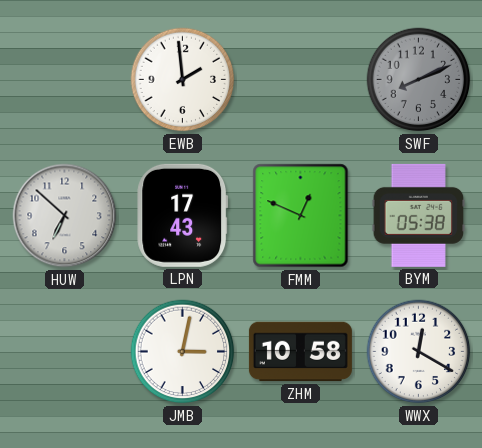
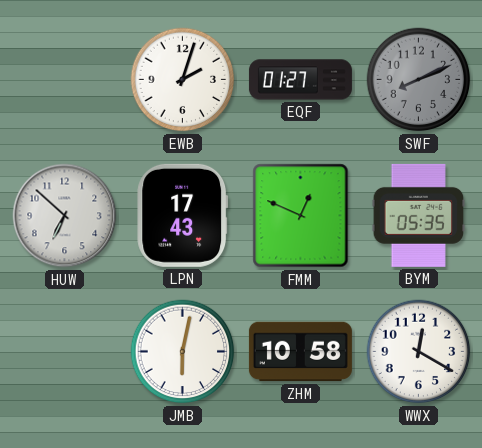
EWB: 1:59 -> 2:03
EQF: none -> 01:27
BYM: 05:38 -> 05:35
JMB: 3:02 -> 6:02
